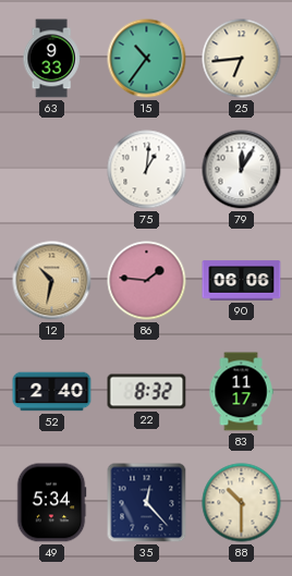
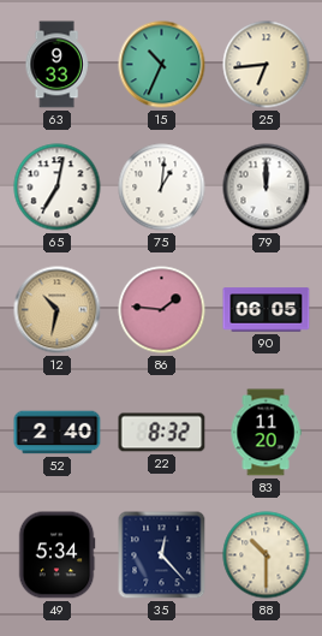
15: 10:36 -> 10:34
65: none -> 7:02
79: 12:05 -> 12:00
90: 06:06 -> 06:05
83: 11:17 -> 11:20
